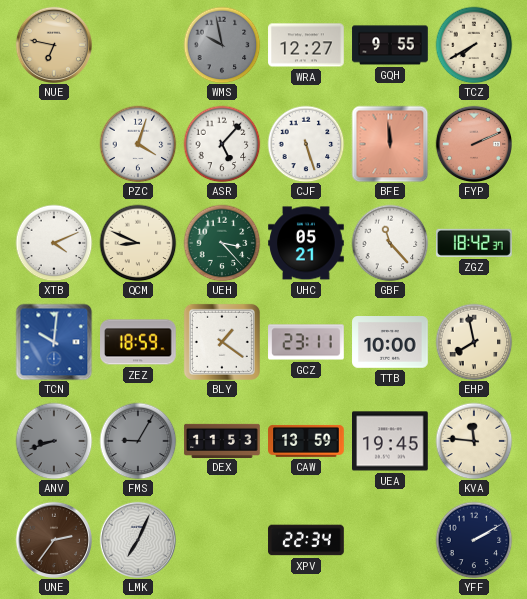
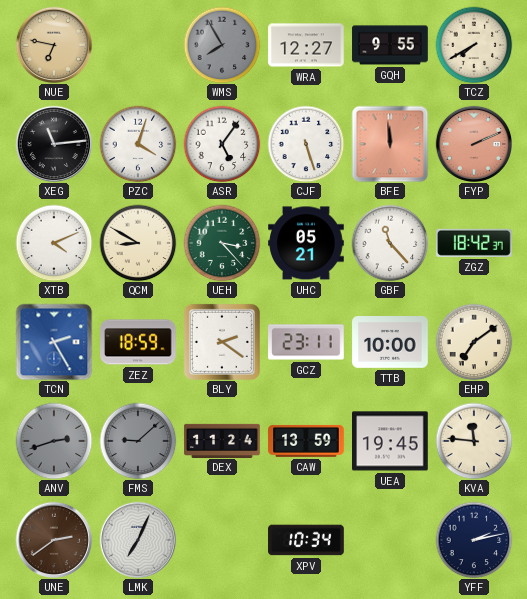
WMS: 9:58 -> 7:55
XEG: none -> 11:14
ASR: 5:07 -> 5:06
QCM: 8:49 -> 8:50
TCN: 10:01 -> 2:25
BLY: 1:21 -> 2:21
EHP: 7:58 -> 7:09
ANV: 8:42 -> 2:42
FMS: 9:05 -> 9:08
DEX: 11:53 -> 11:24
UNE: 2:36 -> 2:39
XPV: 22:34 -> 10:34
YFF: 2:10 -> 2:13
